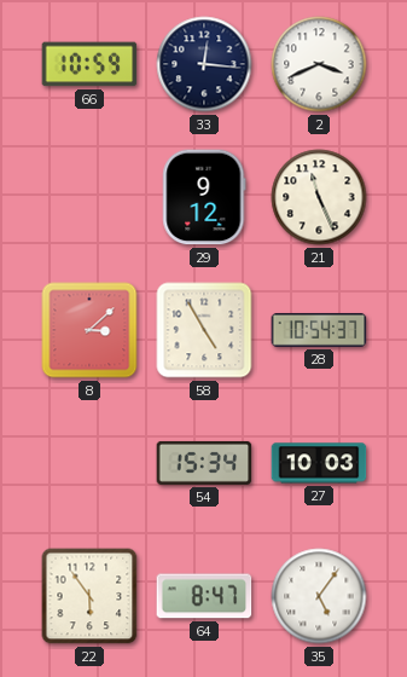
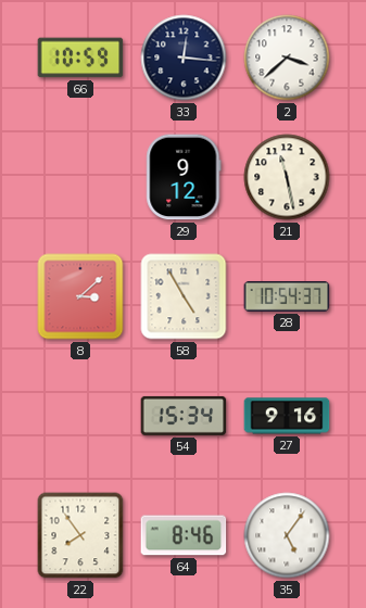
2: 3:41 -> 3:38
21: 11:26 -> 11:28
27: 10:03 -> 9:16
22: 5:54 -> 7:54
64: 8:47 -> 8:46
